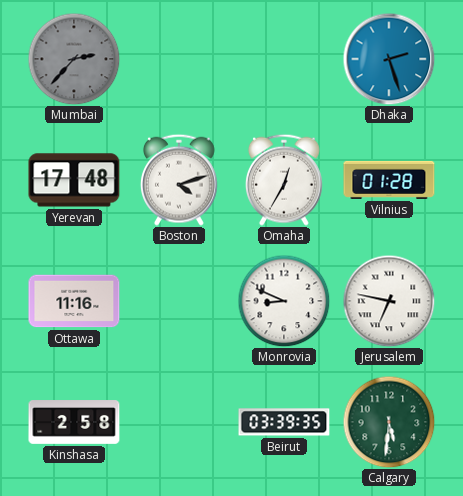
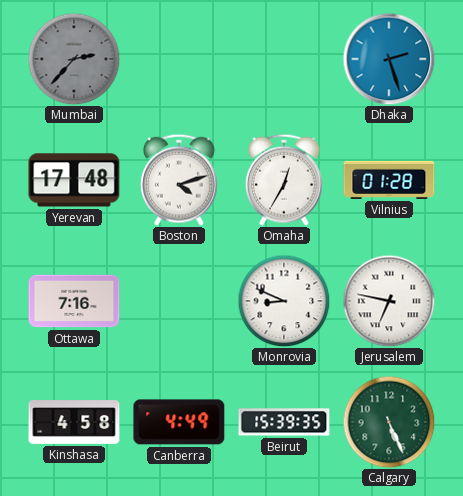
Ottawa: 11:16 -> 7:16
Kinshasa: 2:58 -> 4:58
Canberra: none -> 4:49
Beirut: 03:39 -> 15:39
Calgary: 5:31 -> 5:26
